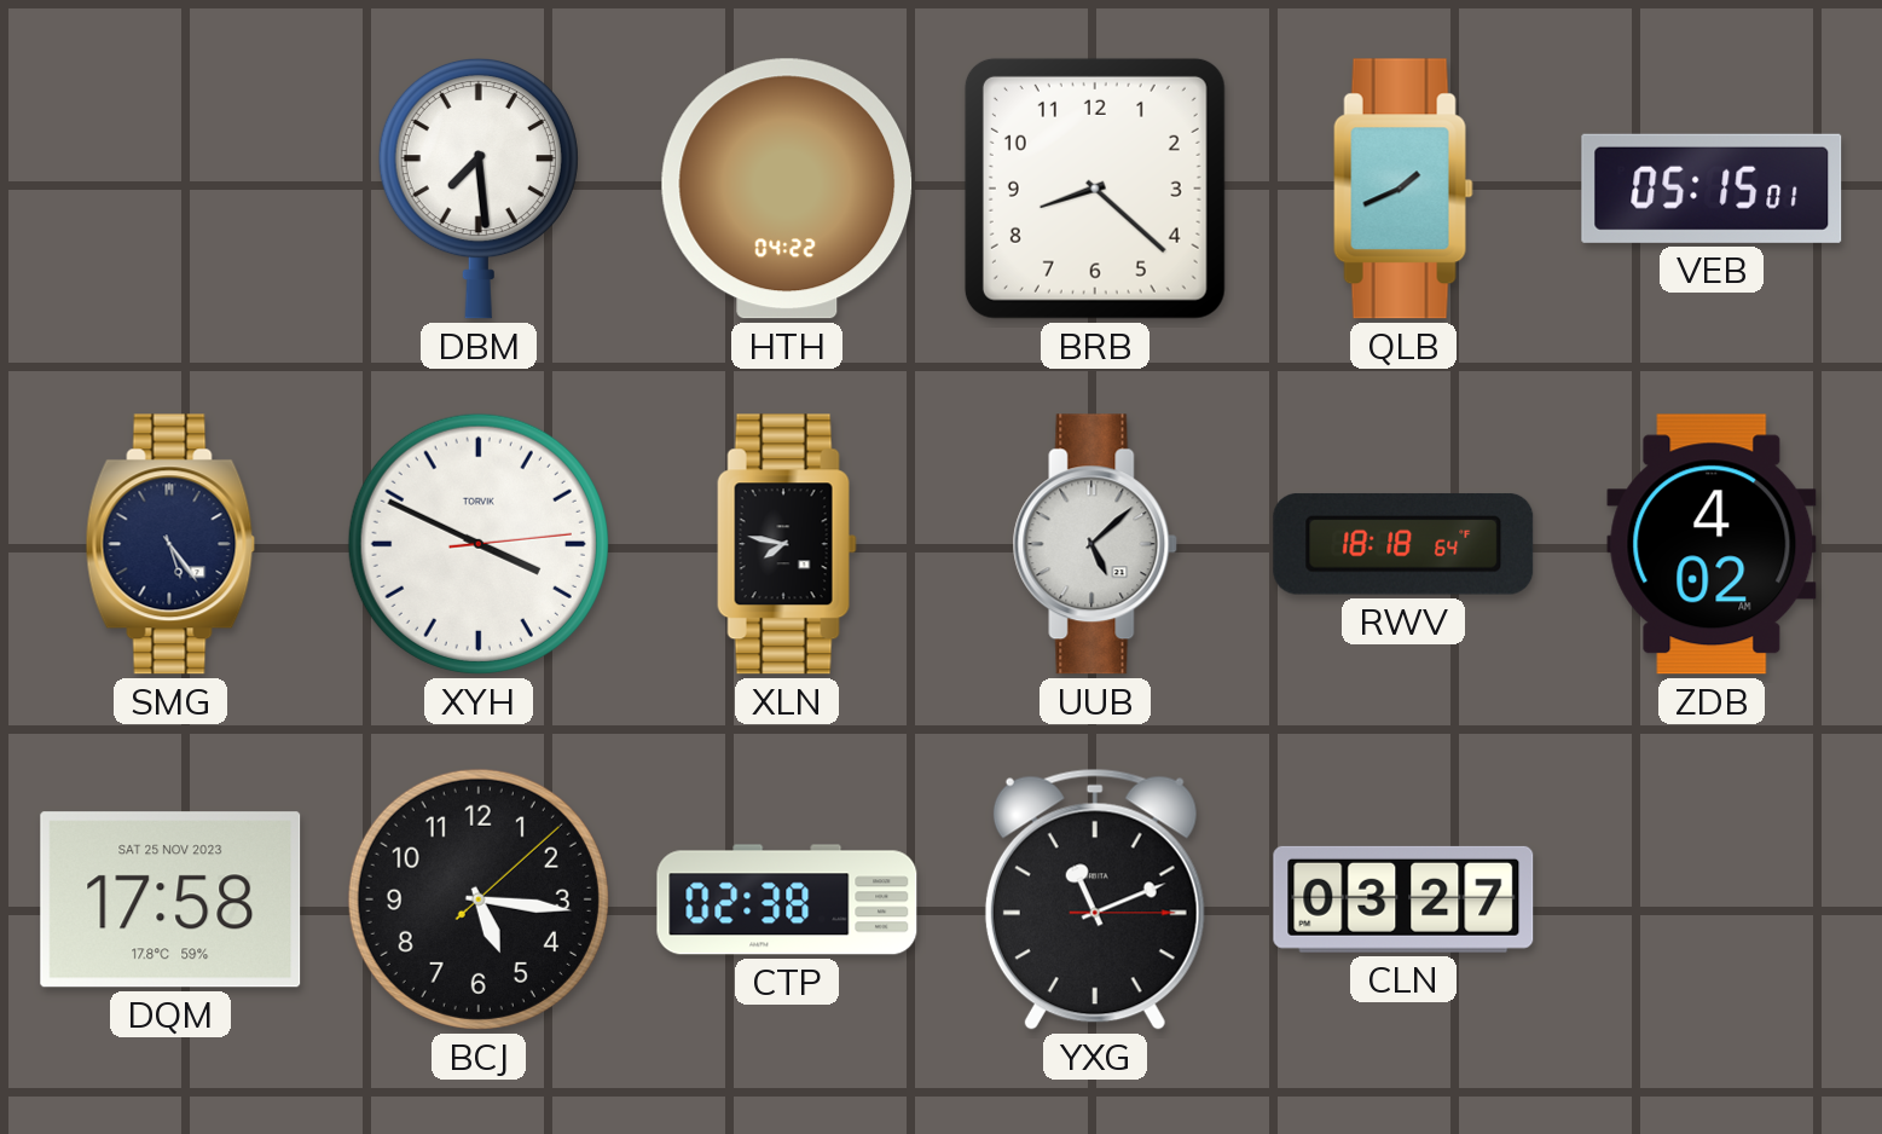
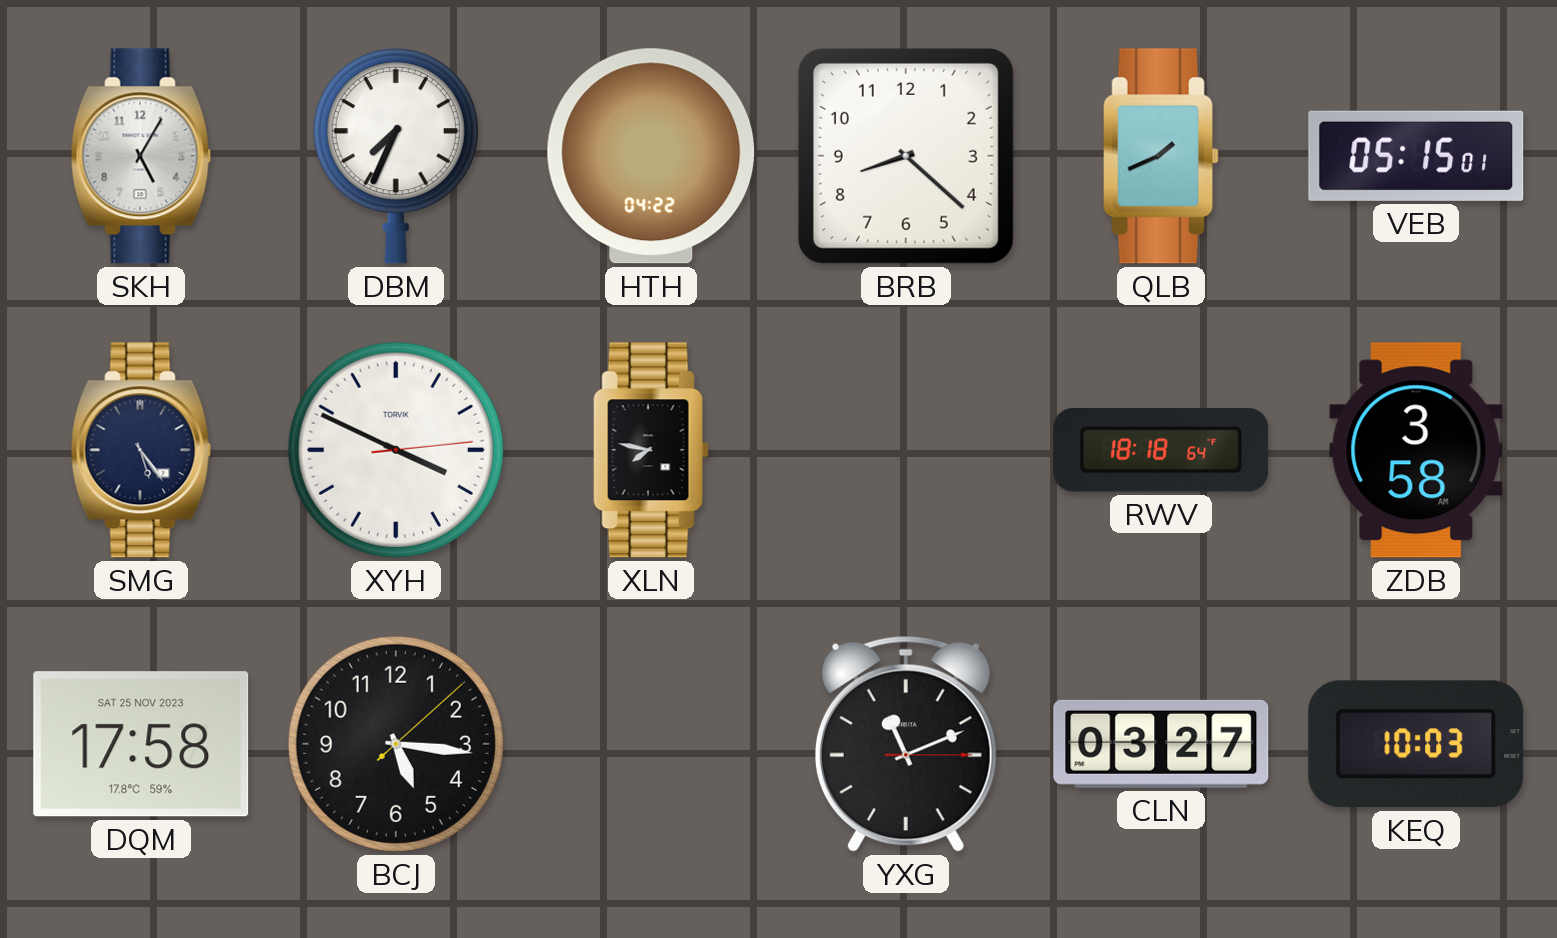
SKH: none -> 5:05
DBM: 7:29 -> 7:34
UUB: 5:08 -> none
ZDB: 4:02 -> 3:58
CTP: 02:38 -> none
KEQ: none -> 10:03
